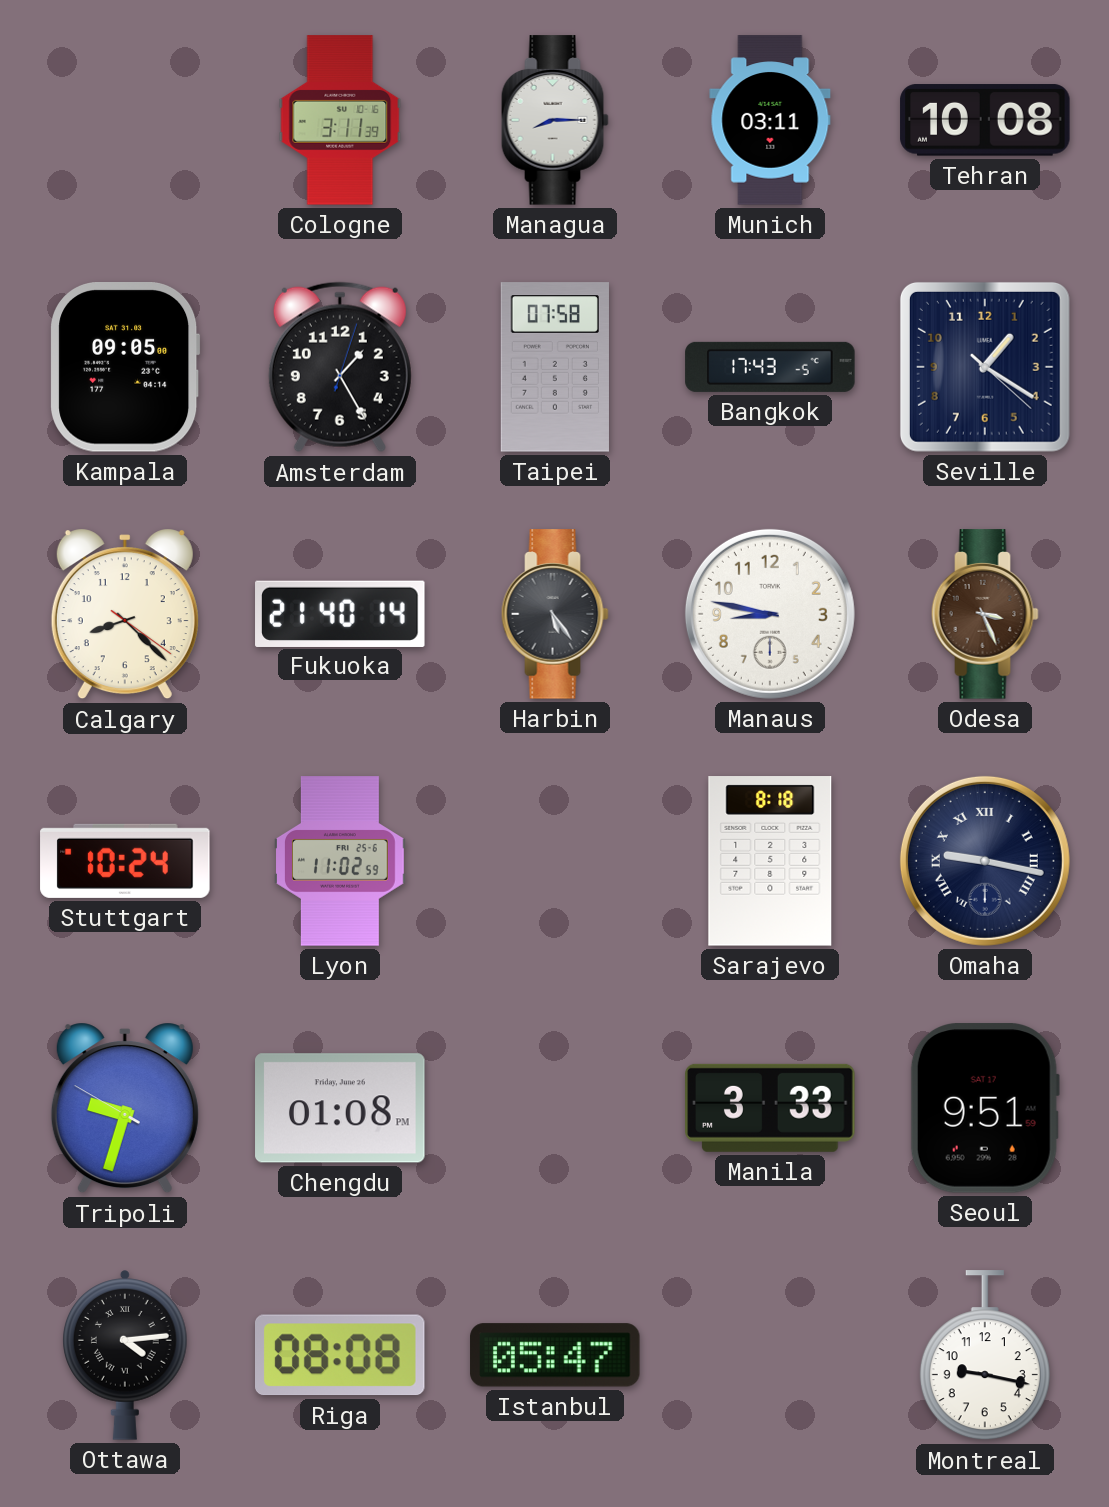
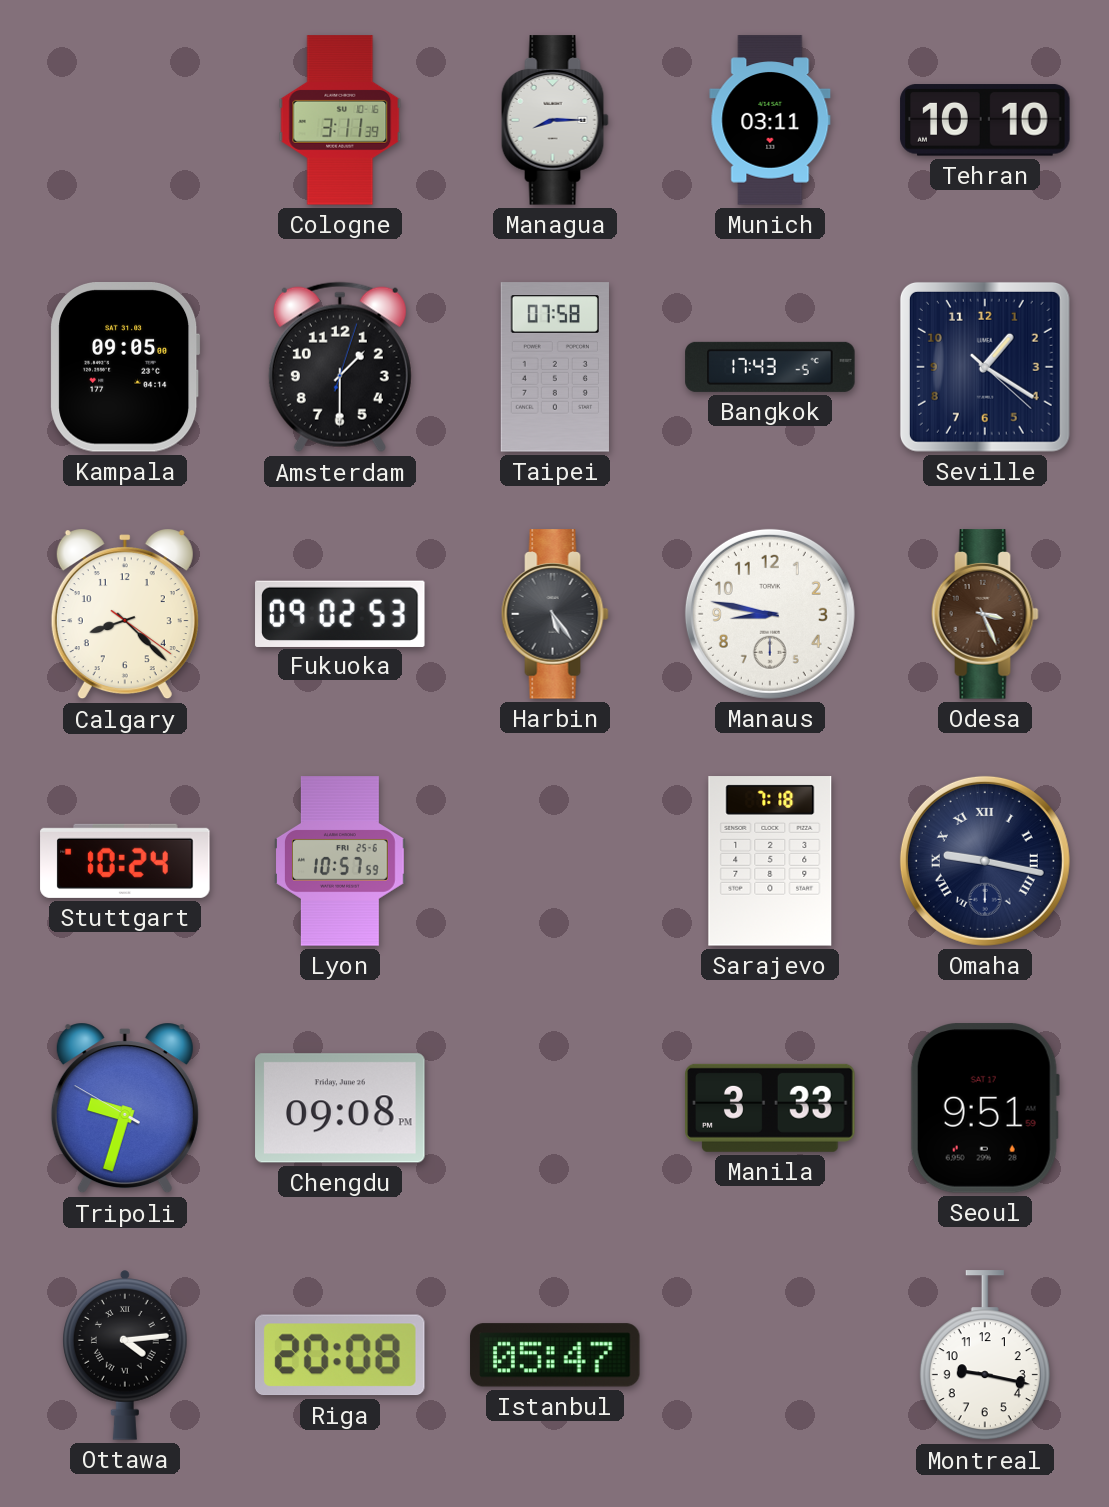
Tehran: 10:08 -> 10:10
Amsterdam: 1:25 -> 1:30
Fukuoka: 21:40 -> 09:02
Lyon: 11:02 -> 10:57
Sarajevo: 8:18 -> 7:18
Chengdu: 01:08 -> 09:08
Riga: 08:08 -> 20:08
